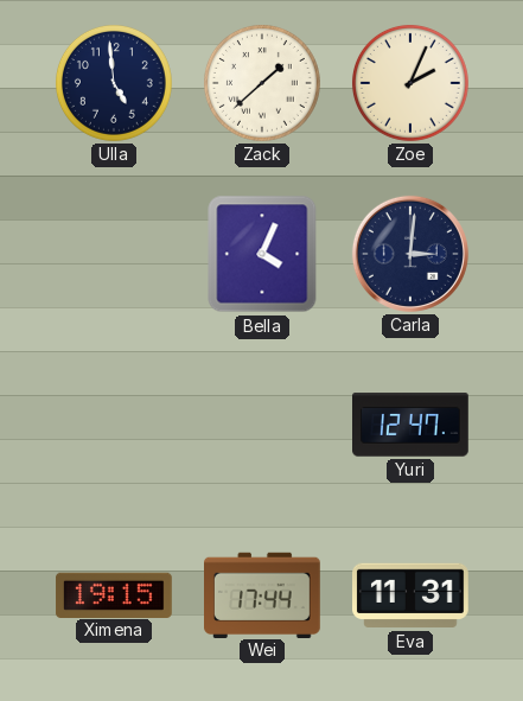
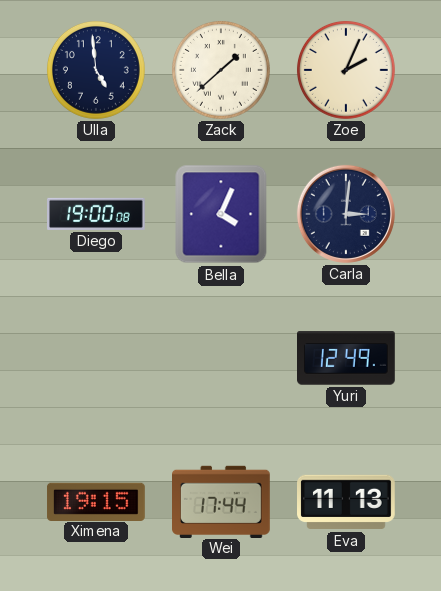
Diego: none -> 19:00
Yuri: 12:47 -> 12:49
Eva: 11:31 -> 11:13
